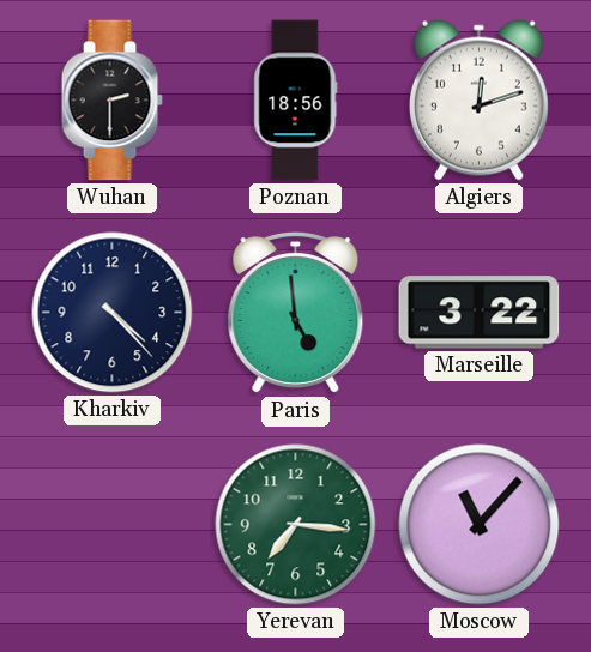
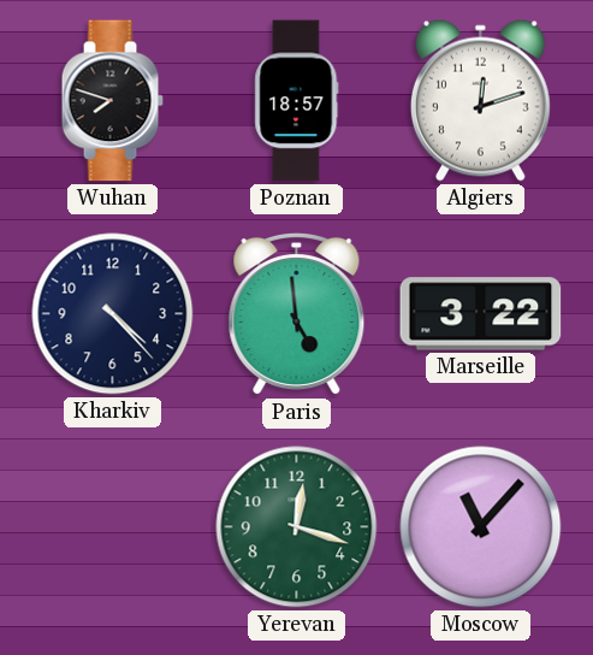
Wuhan: 2:30 -> 7:48
Poznan: 18:56 -> 18:57
Yerevan: 7:16 -> 12:18
